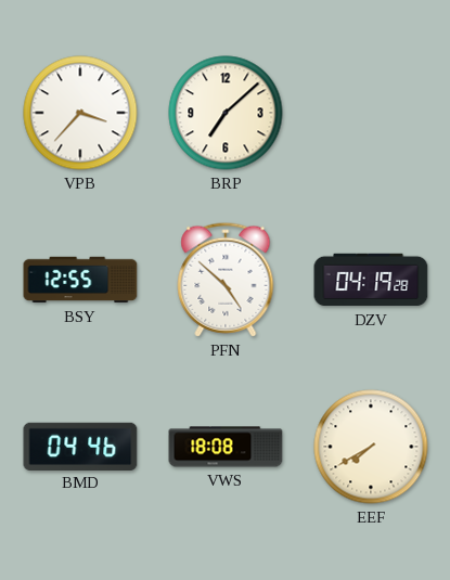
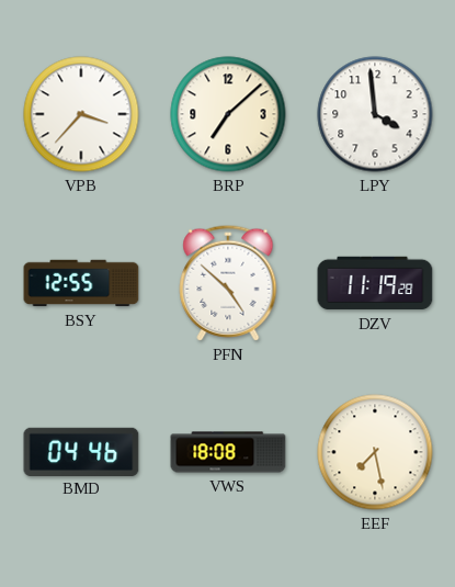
LPY: none -> 3:59
DZV: 04:19 -> 11:19
EEF: 7:40 -> 7:28
